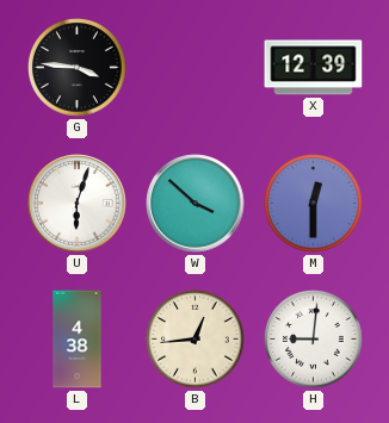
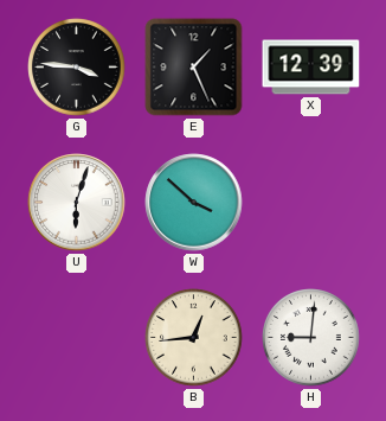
E: none -> 1:26
M: 12:30 -> none
L: 4:38 -> none
